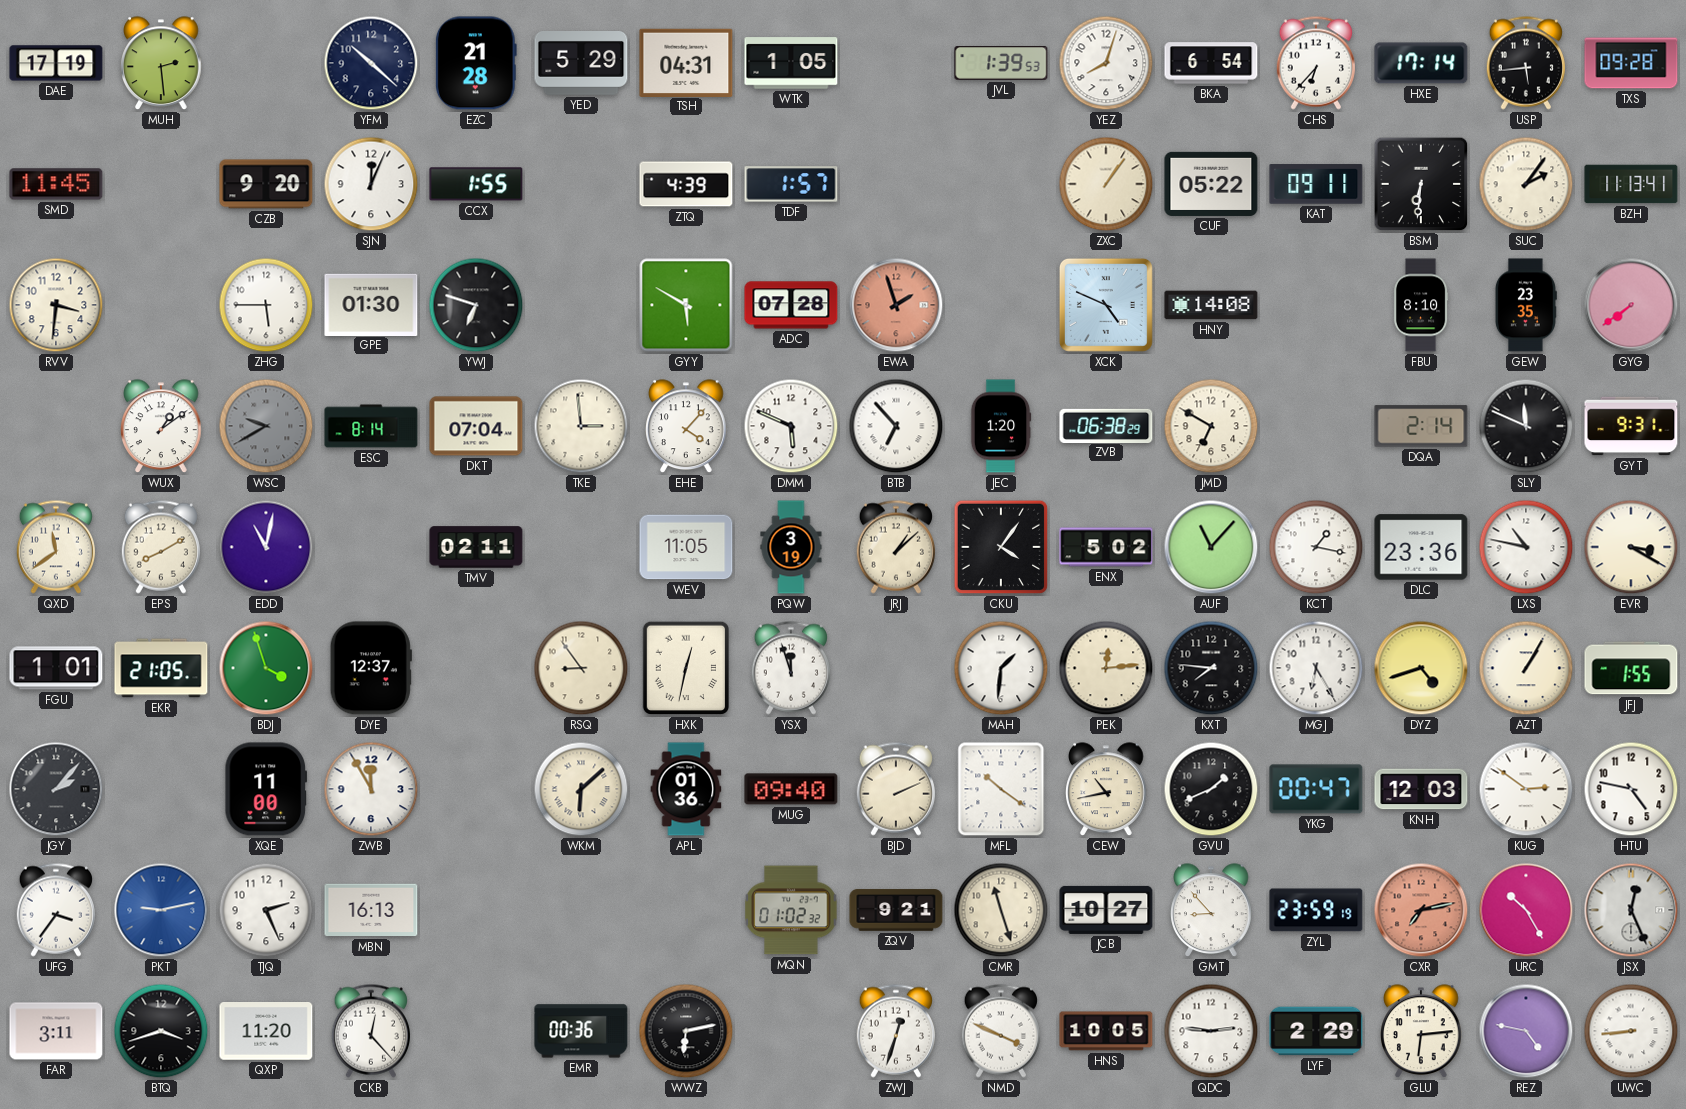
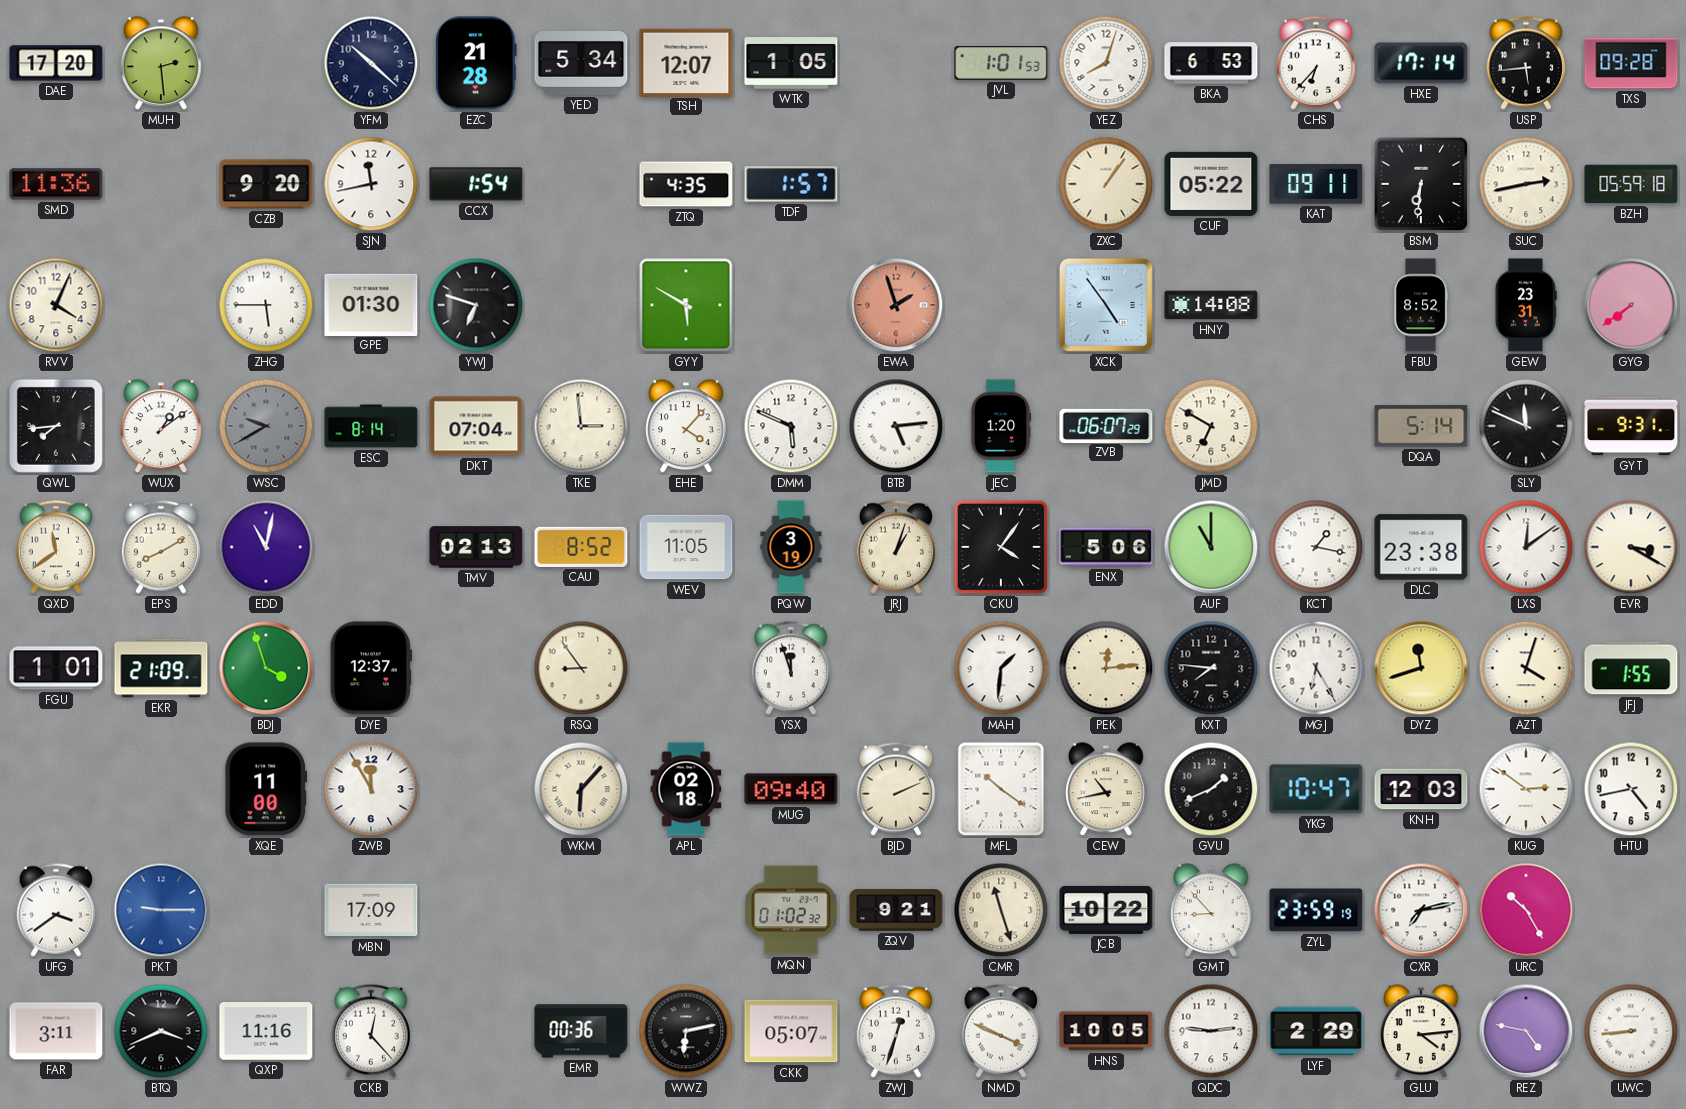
DAE: 17:19 -> 17:20
YED: 5:29 -> 5:34
TSH: 04:31 -> 12:07
JVL: 1:39 -> 1:01
BKA: 6:54 -> 6:53
SMD: 11:45 -> 11:36
SJN: 12:04 -> 11:43
CCX: 1:55 -> 1:54
ZTQ: 4:39 -> 4:35
SUC: 2:06 -> 2:43
BZH: 11:13 -> 05:59
RVV: 3:31 -> 4:04
ADC: 07:28 -> none
XCK: 4:49 -> 4:54
FBU: 8:10 -> 8:52
GEW: 23:35 -> 23:31
QWL: none -> 7:44
BTB: 6:53 -> 5:14
ZVB: 06:38 -> 06:07
DQA: 2:14 -> 5:14
TMV: 02:11 -> 02:13
CAU: none -> 8:52
JRJ: 1:08 -> 1:03
ENX: 5:02 -> 5:06
AUF: 11:07 -> 11:00
DLC: 23:36 -> 23:38
LXS: 10:47 -> 12:09
EKR: 21:05 -> 21:09
HXK: 12:32 -> none
DYZ: 4:42 -> 11:42
AZT: 1:05 -> 4:03
JGY: 2:07 -> none
WKM: 6:08 -> 6:07
APL: 01:36 -> 02:18
YKG: 00:47 -> 10:47
HTU: 4:47 -> 4:43
UFG: 3:36 -> 3:39
PKT: 9:13 -> 9:15
TJQ: 2:26 -> none
MBN: 16:13 -> 17:09
JCB: 10:27 -> 10:22
CXR dial: salmon -> white
JSX: 12:26 -> none
BTQ: 3:42 -> 3:41
QXP: 11:20 -> 11:16
CKK: none -> 05:07
GLU: 6:14 -> 4:14
